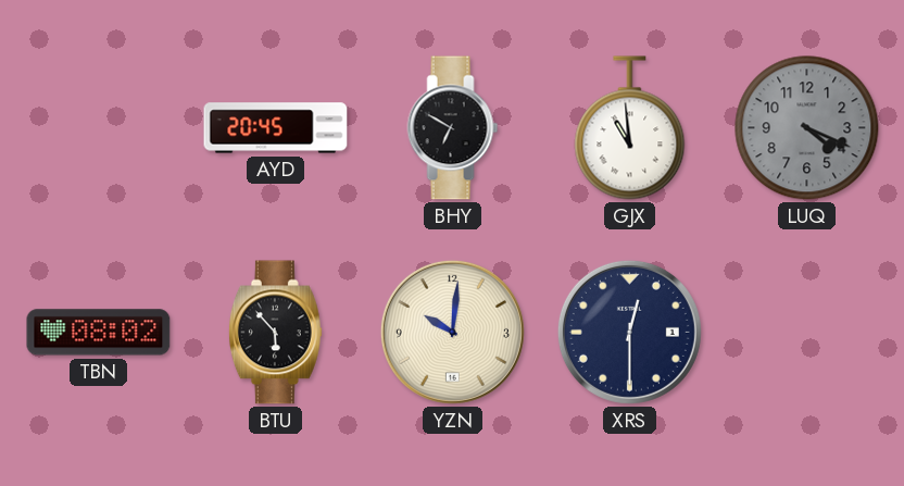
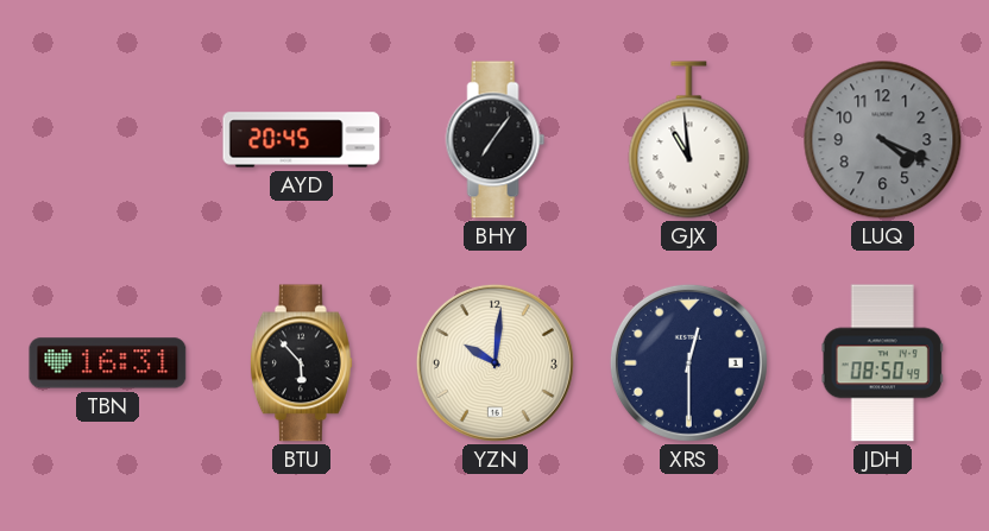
BHY: 6:50 -> 7:06
TBN: 08:02 -> 16:31
JDH: none -> 08:50
